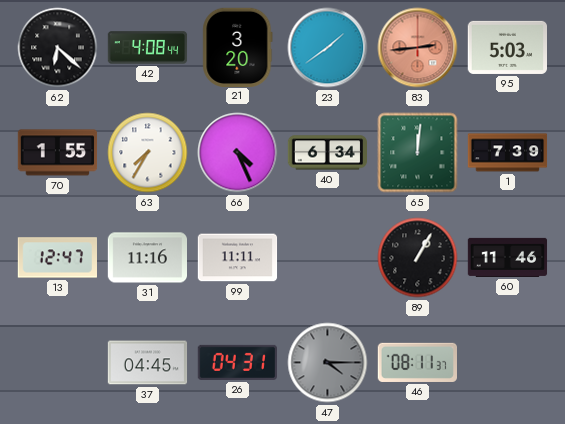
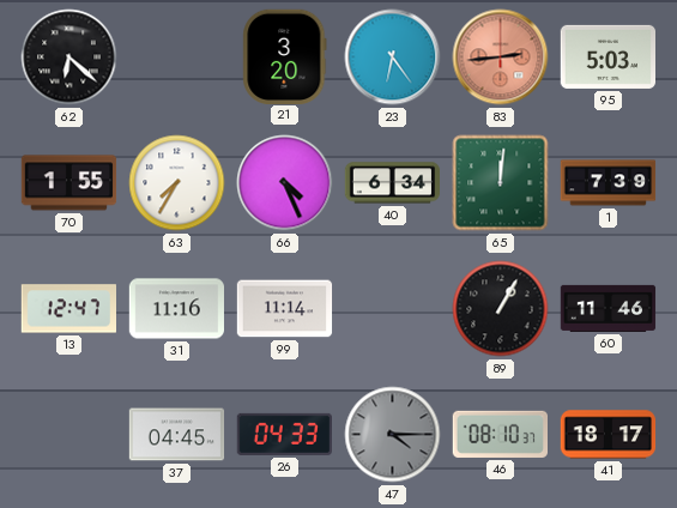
42: 4:08 -> none
23: 1:39 -> 6:24
99: 11:11 -> 11:14
26: 04:31 -> 04:33
46: 08:11 -> 08:10
41: none -> 18:17
